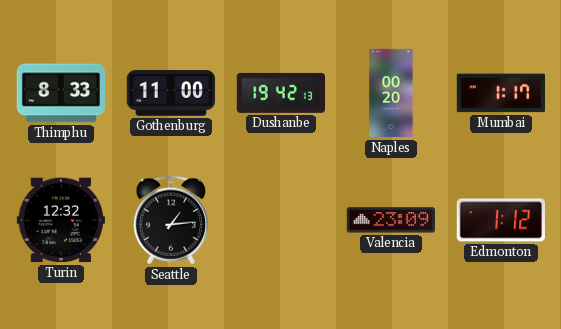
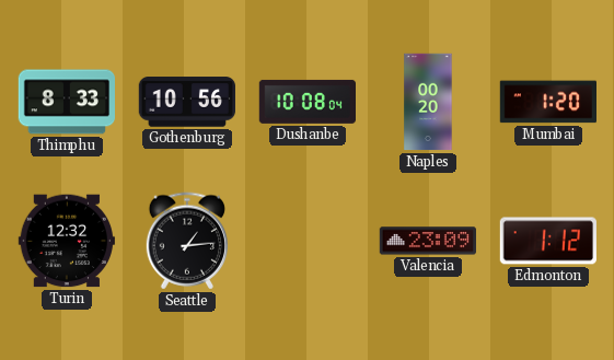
Gothenburg: 11:00 -> 10:56
Dushanbe: 19:42 -> 10:08
Mumbai: 1:17 -> 1:20
